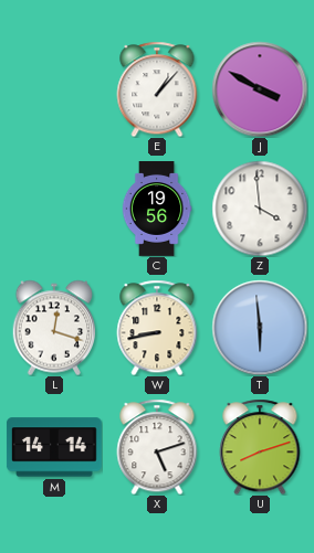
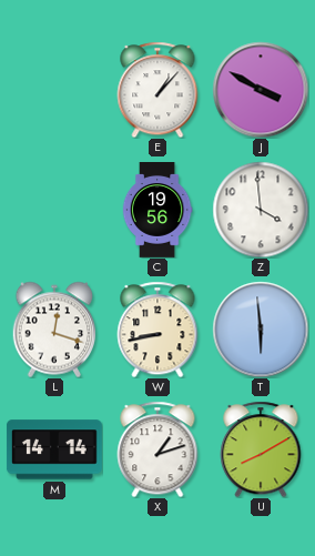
X: 5:12 -> 1:12
U: 8:12 -> 8:10
